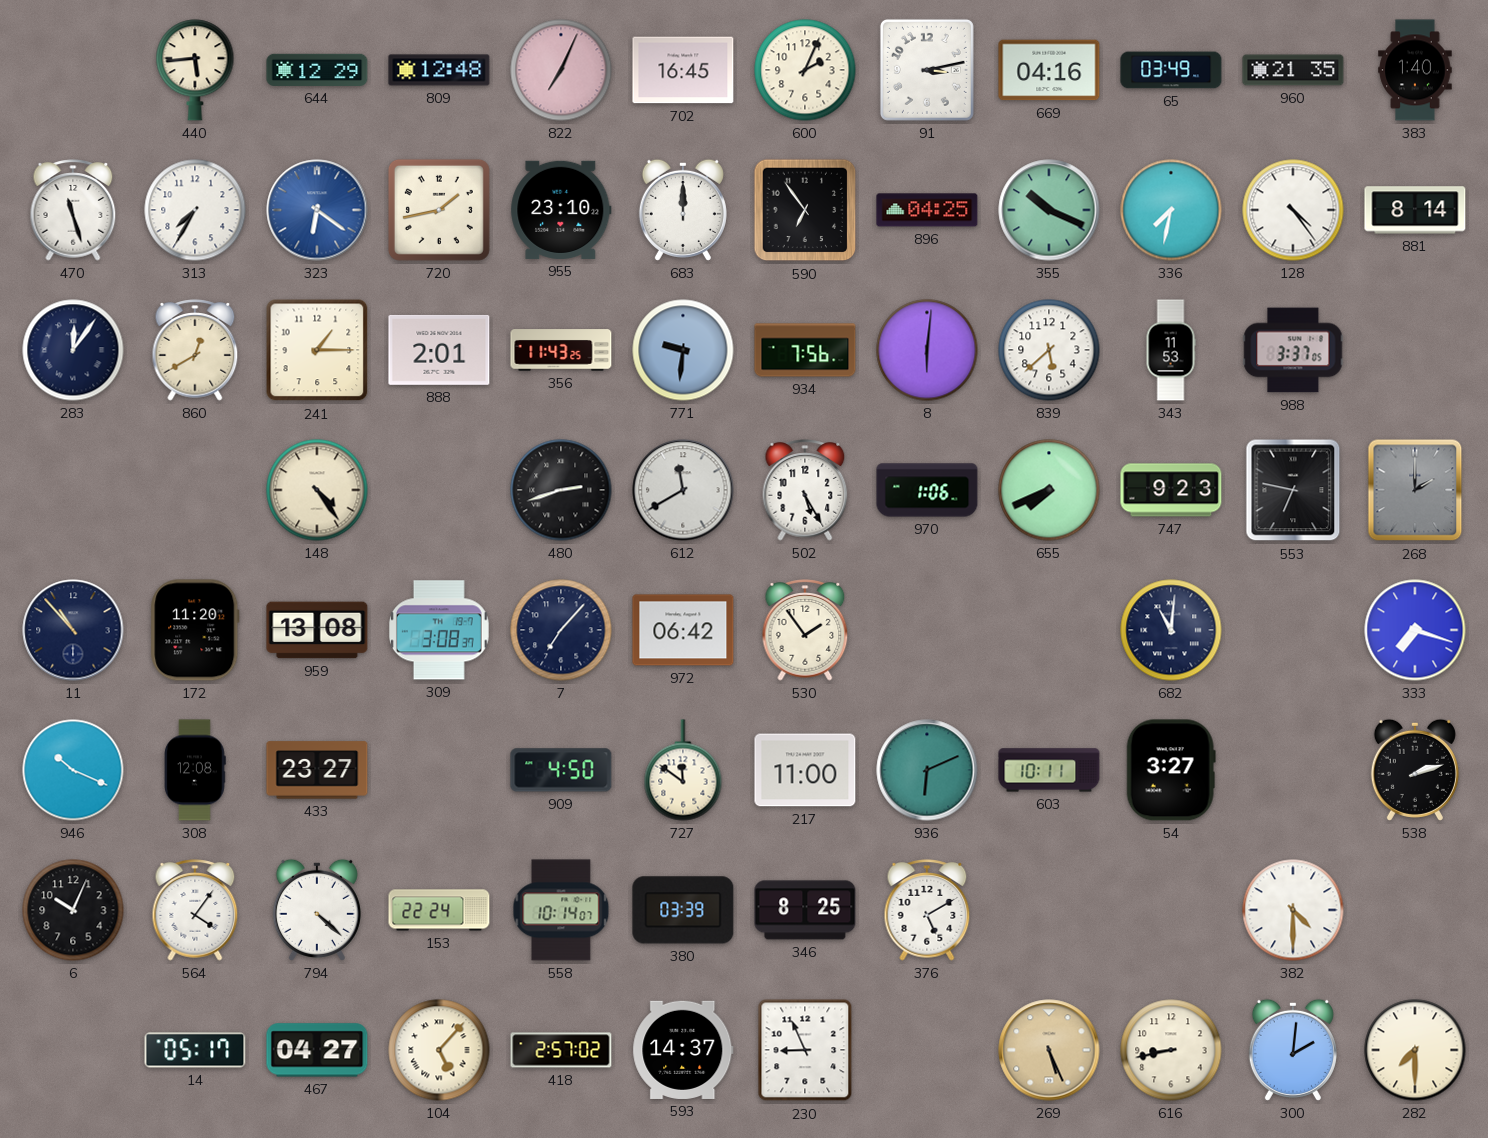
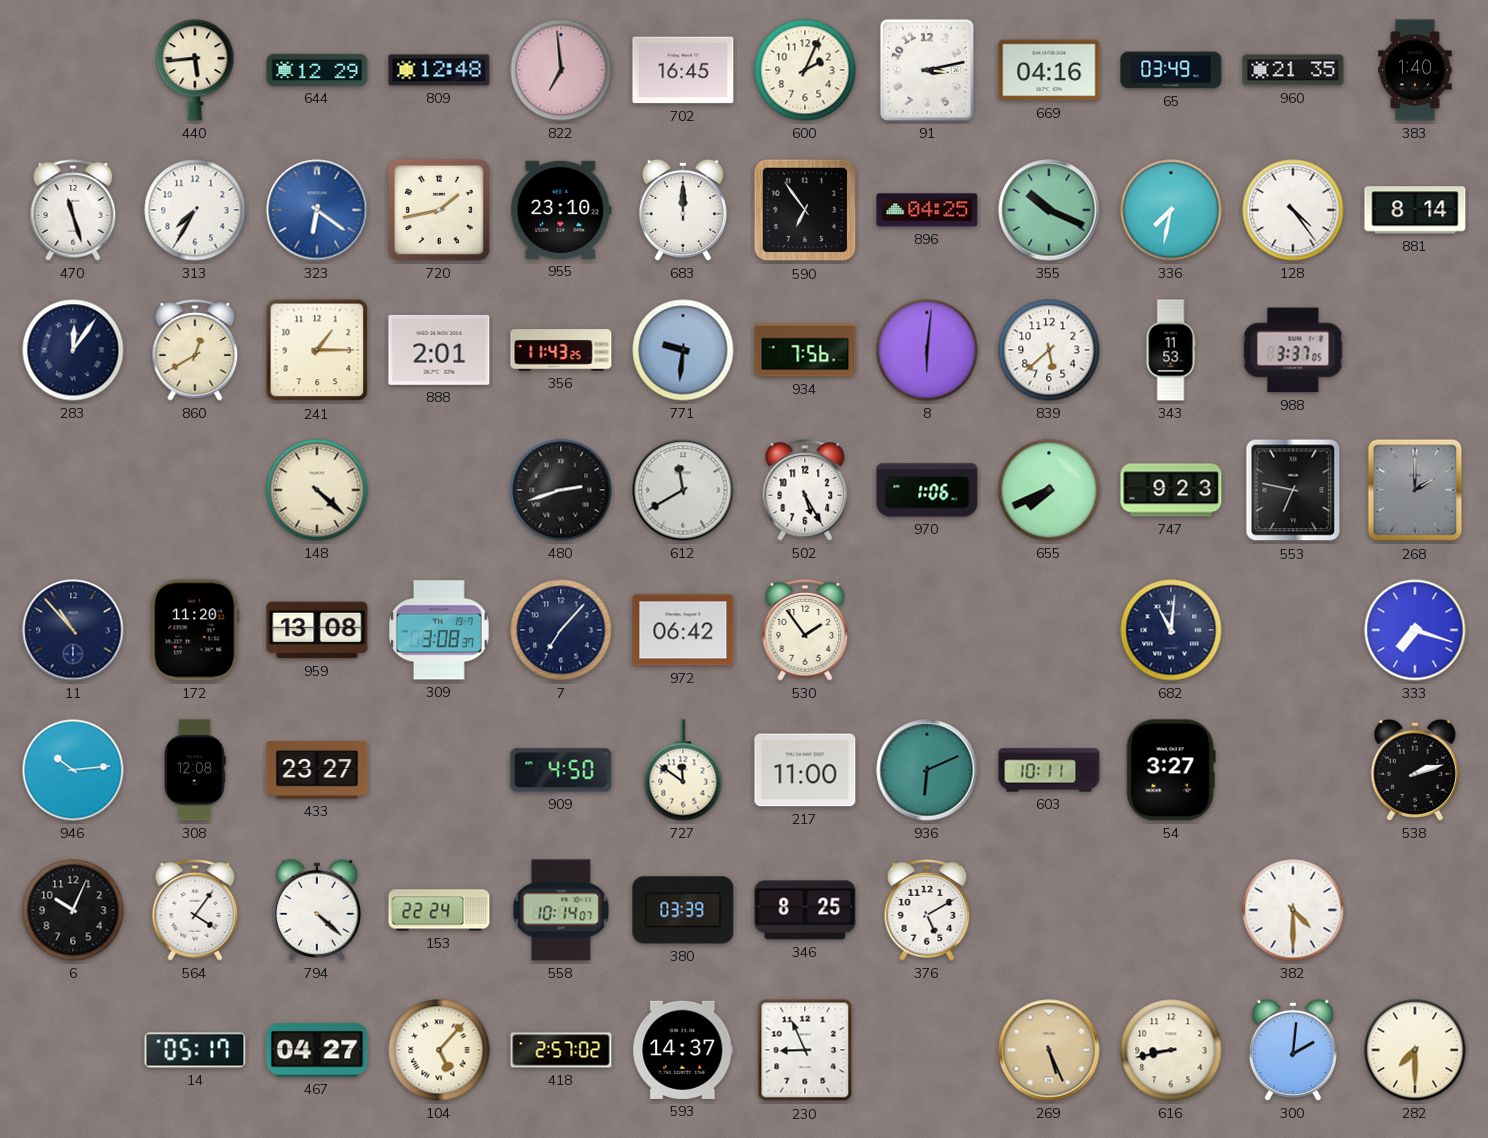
822: 7:04 -> 6:59
148: 4:24 -> 4:22
946: 10:19 -> 10:14
